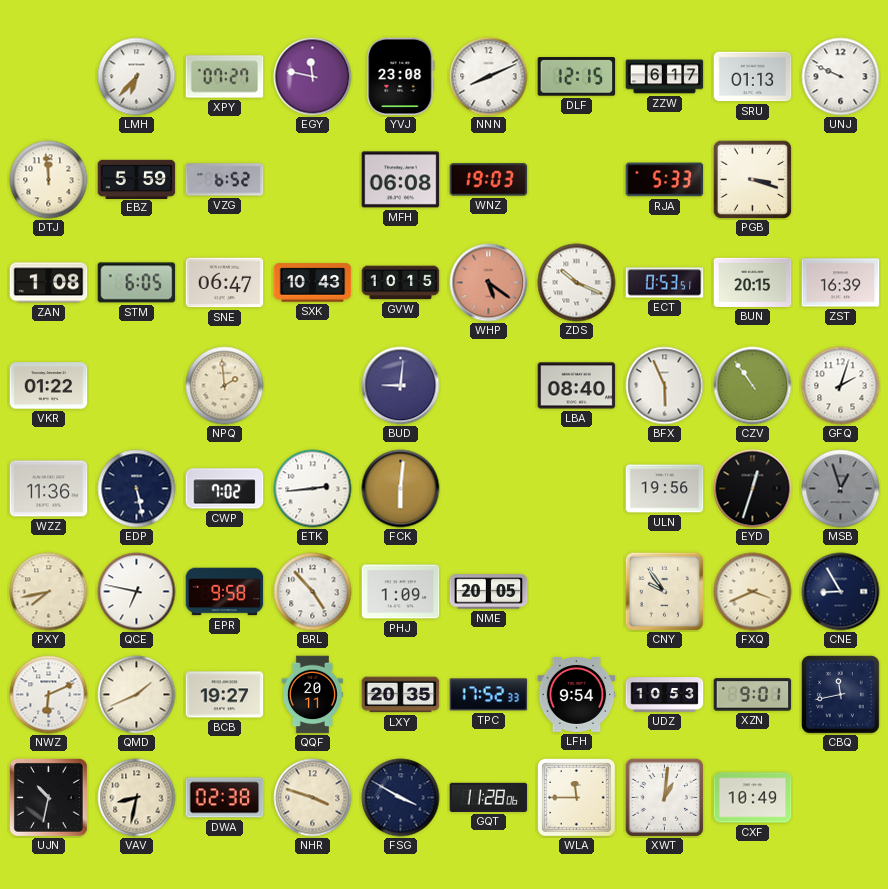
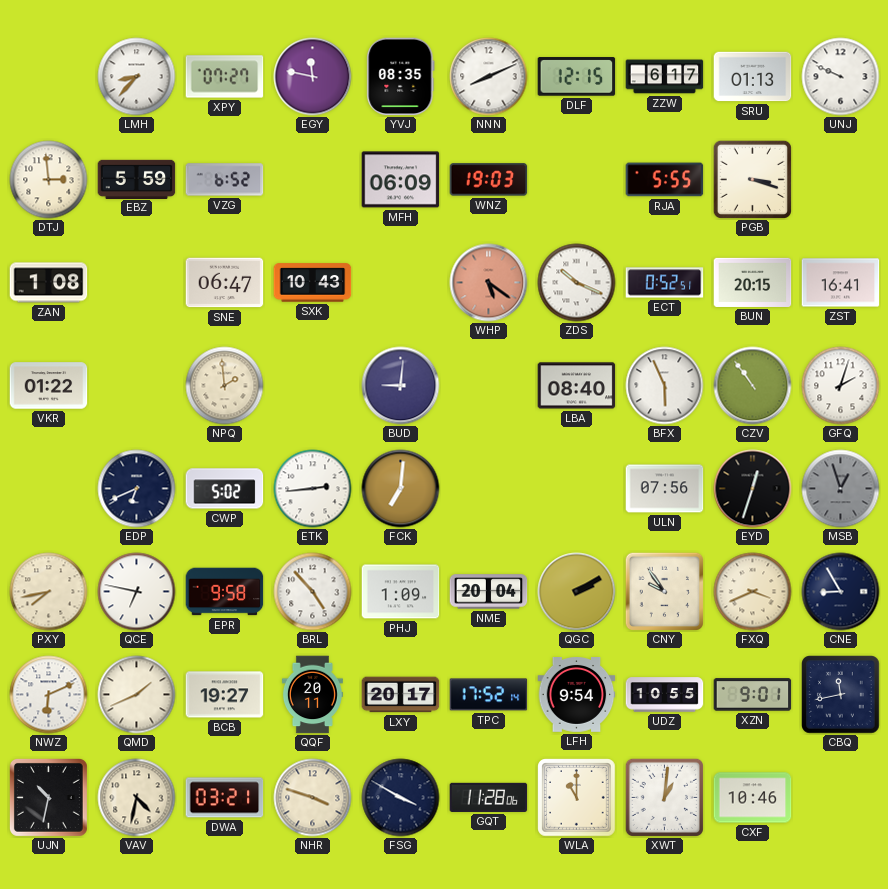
LMH: 6:37 -> 8:37
YVJ: 23:08 -> 08:35
DTJ: 11:59 -> 2:59
MFH: 06:08 -> 06:09
RJA: 5:33 -> 5:55
STM: 6:05 -> none
GVW: 10:15 -> none
ECT: 0:53 -> 0:52
ZST: 16:39 -> 16:41
WZZ: 11:36 -> none
EDP: 5:28 -> 6:41
CWP: 7:02 -> 5:02
FCK: 6:01 -> 7:01
ULN: 19:56 -> 07:56
NME: 20:05 -> 20:04
QGC: none -> 2:10
LXY: 20:35 -> 20:17
TPC: 17:52:33 -> 17:52:14
UDZ: 10:53 -> 10:55
VAV: 8:32 -> 4:32
DWA: 02:38 -> 03:21
WLA: 11:45 -> 11:00
CXF: 10:49 -> 10:46
